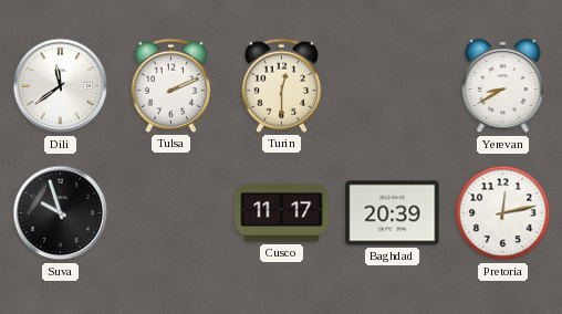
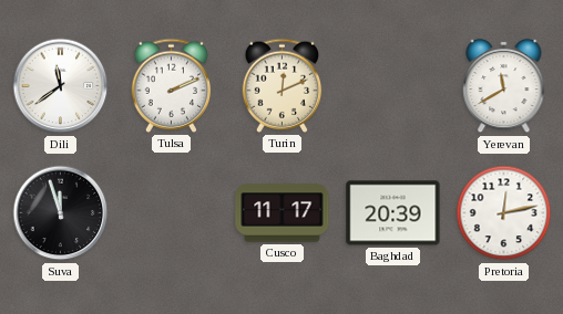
Turin: 12:30 -> 12:11
Yerevan: 8:40 -> 11:40
Suva: 9:57 -> 11:57
